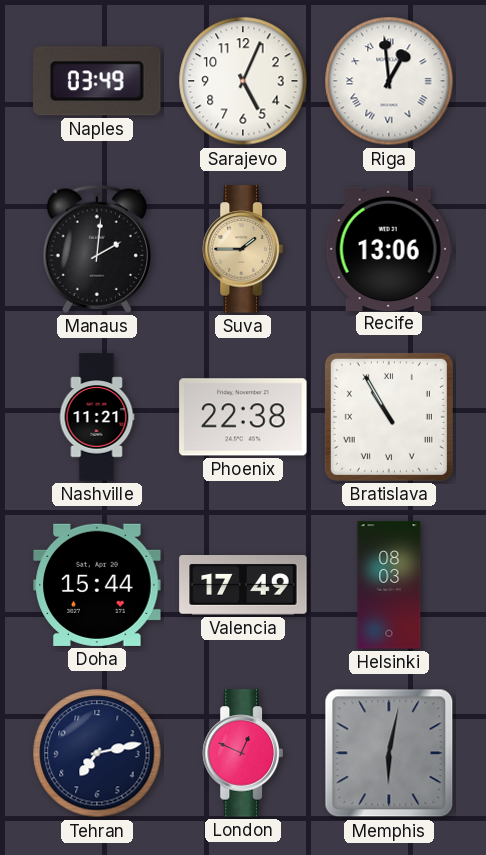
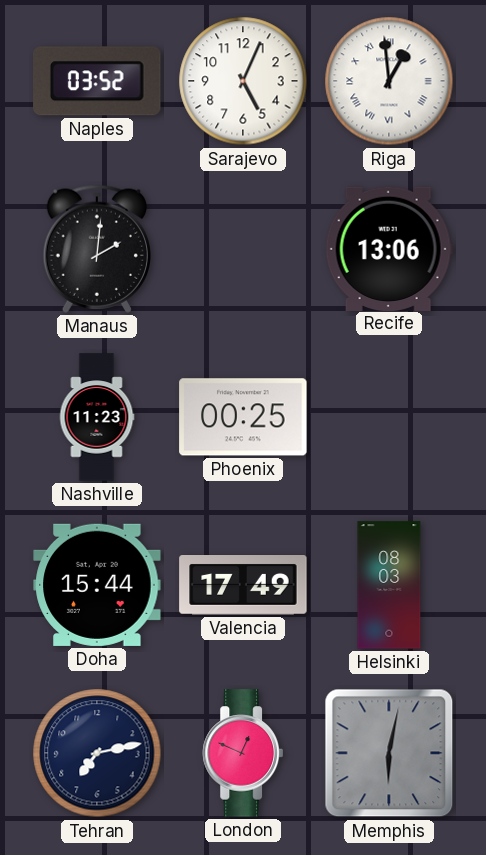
Naples: 03:49 -> 03:52
Suva: 1:45 -> none
Nashville: 11:21 -> 11:23
Phoenix: 22:38 -> 00:25
Bratislava: 10:55 -> none
